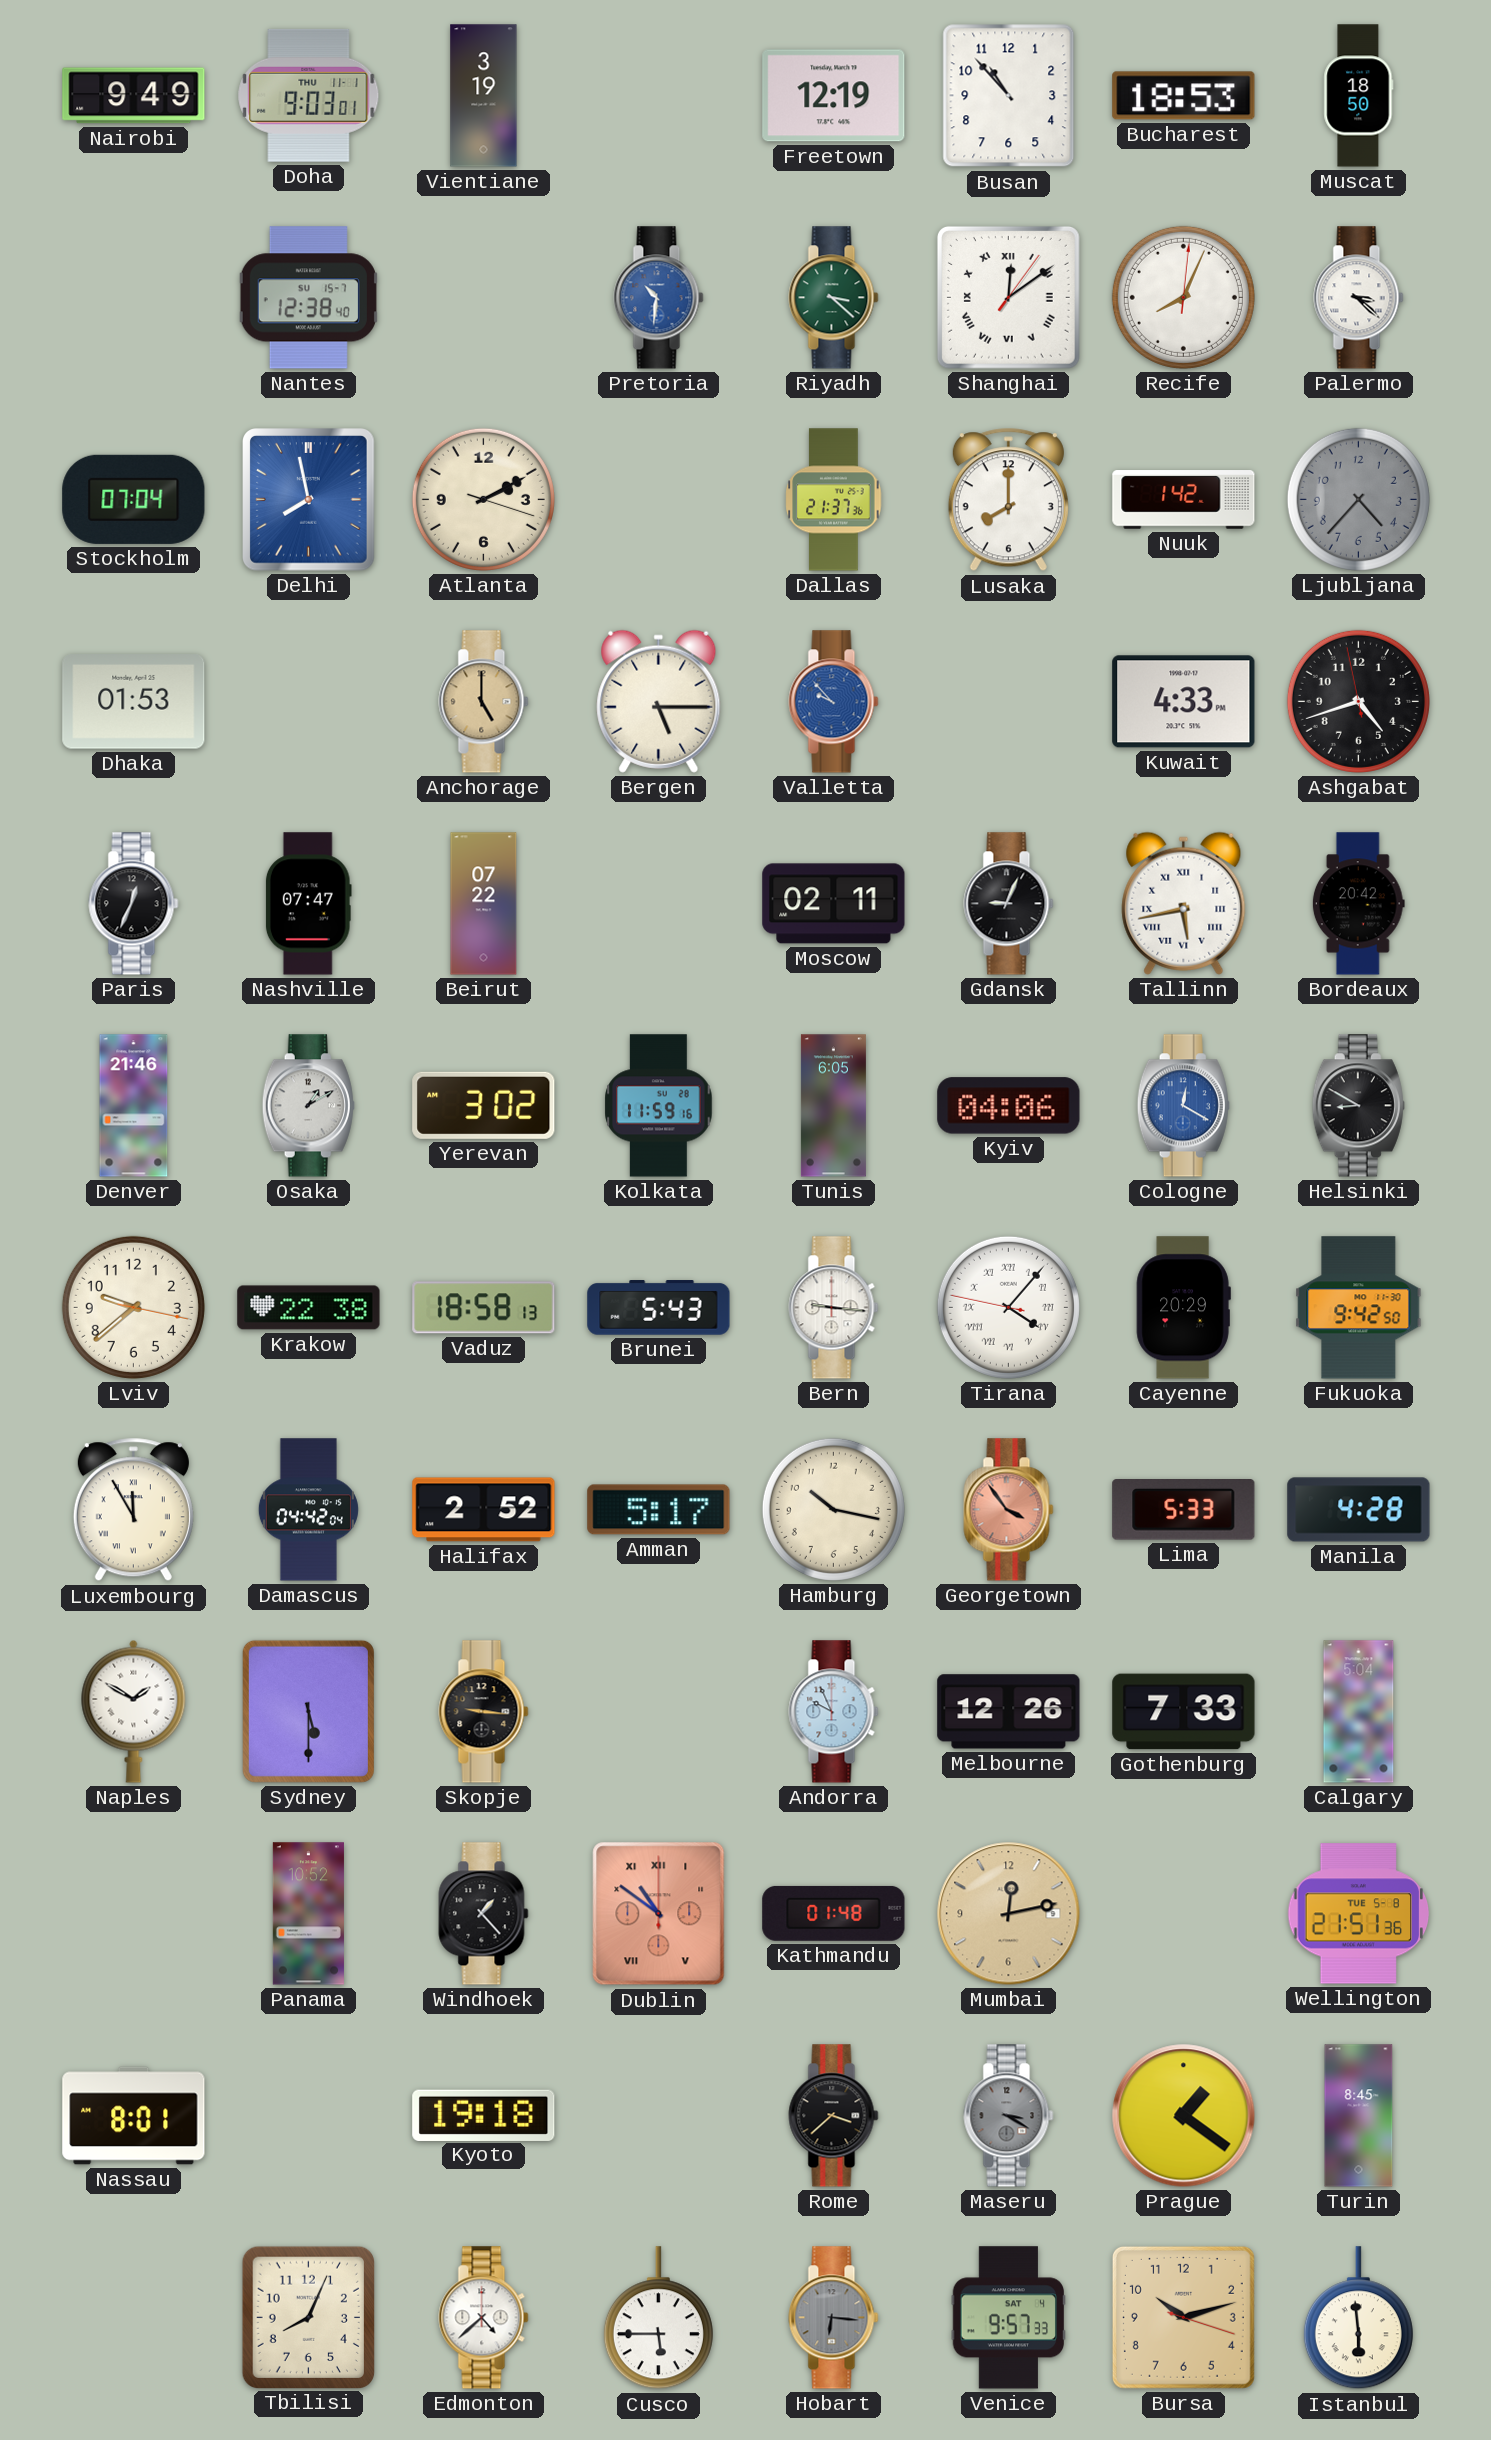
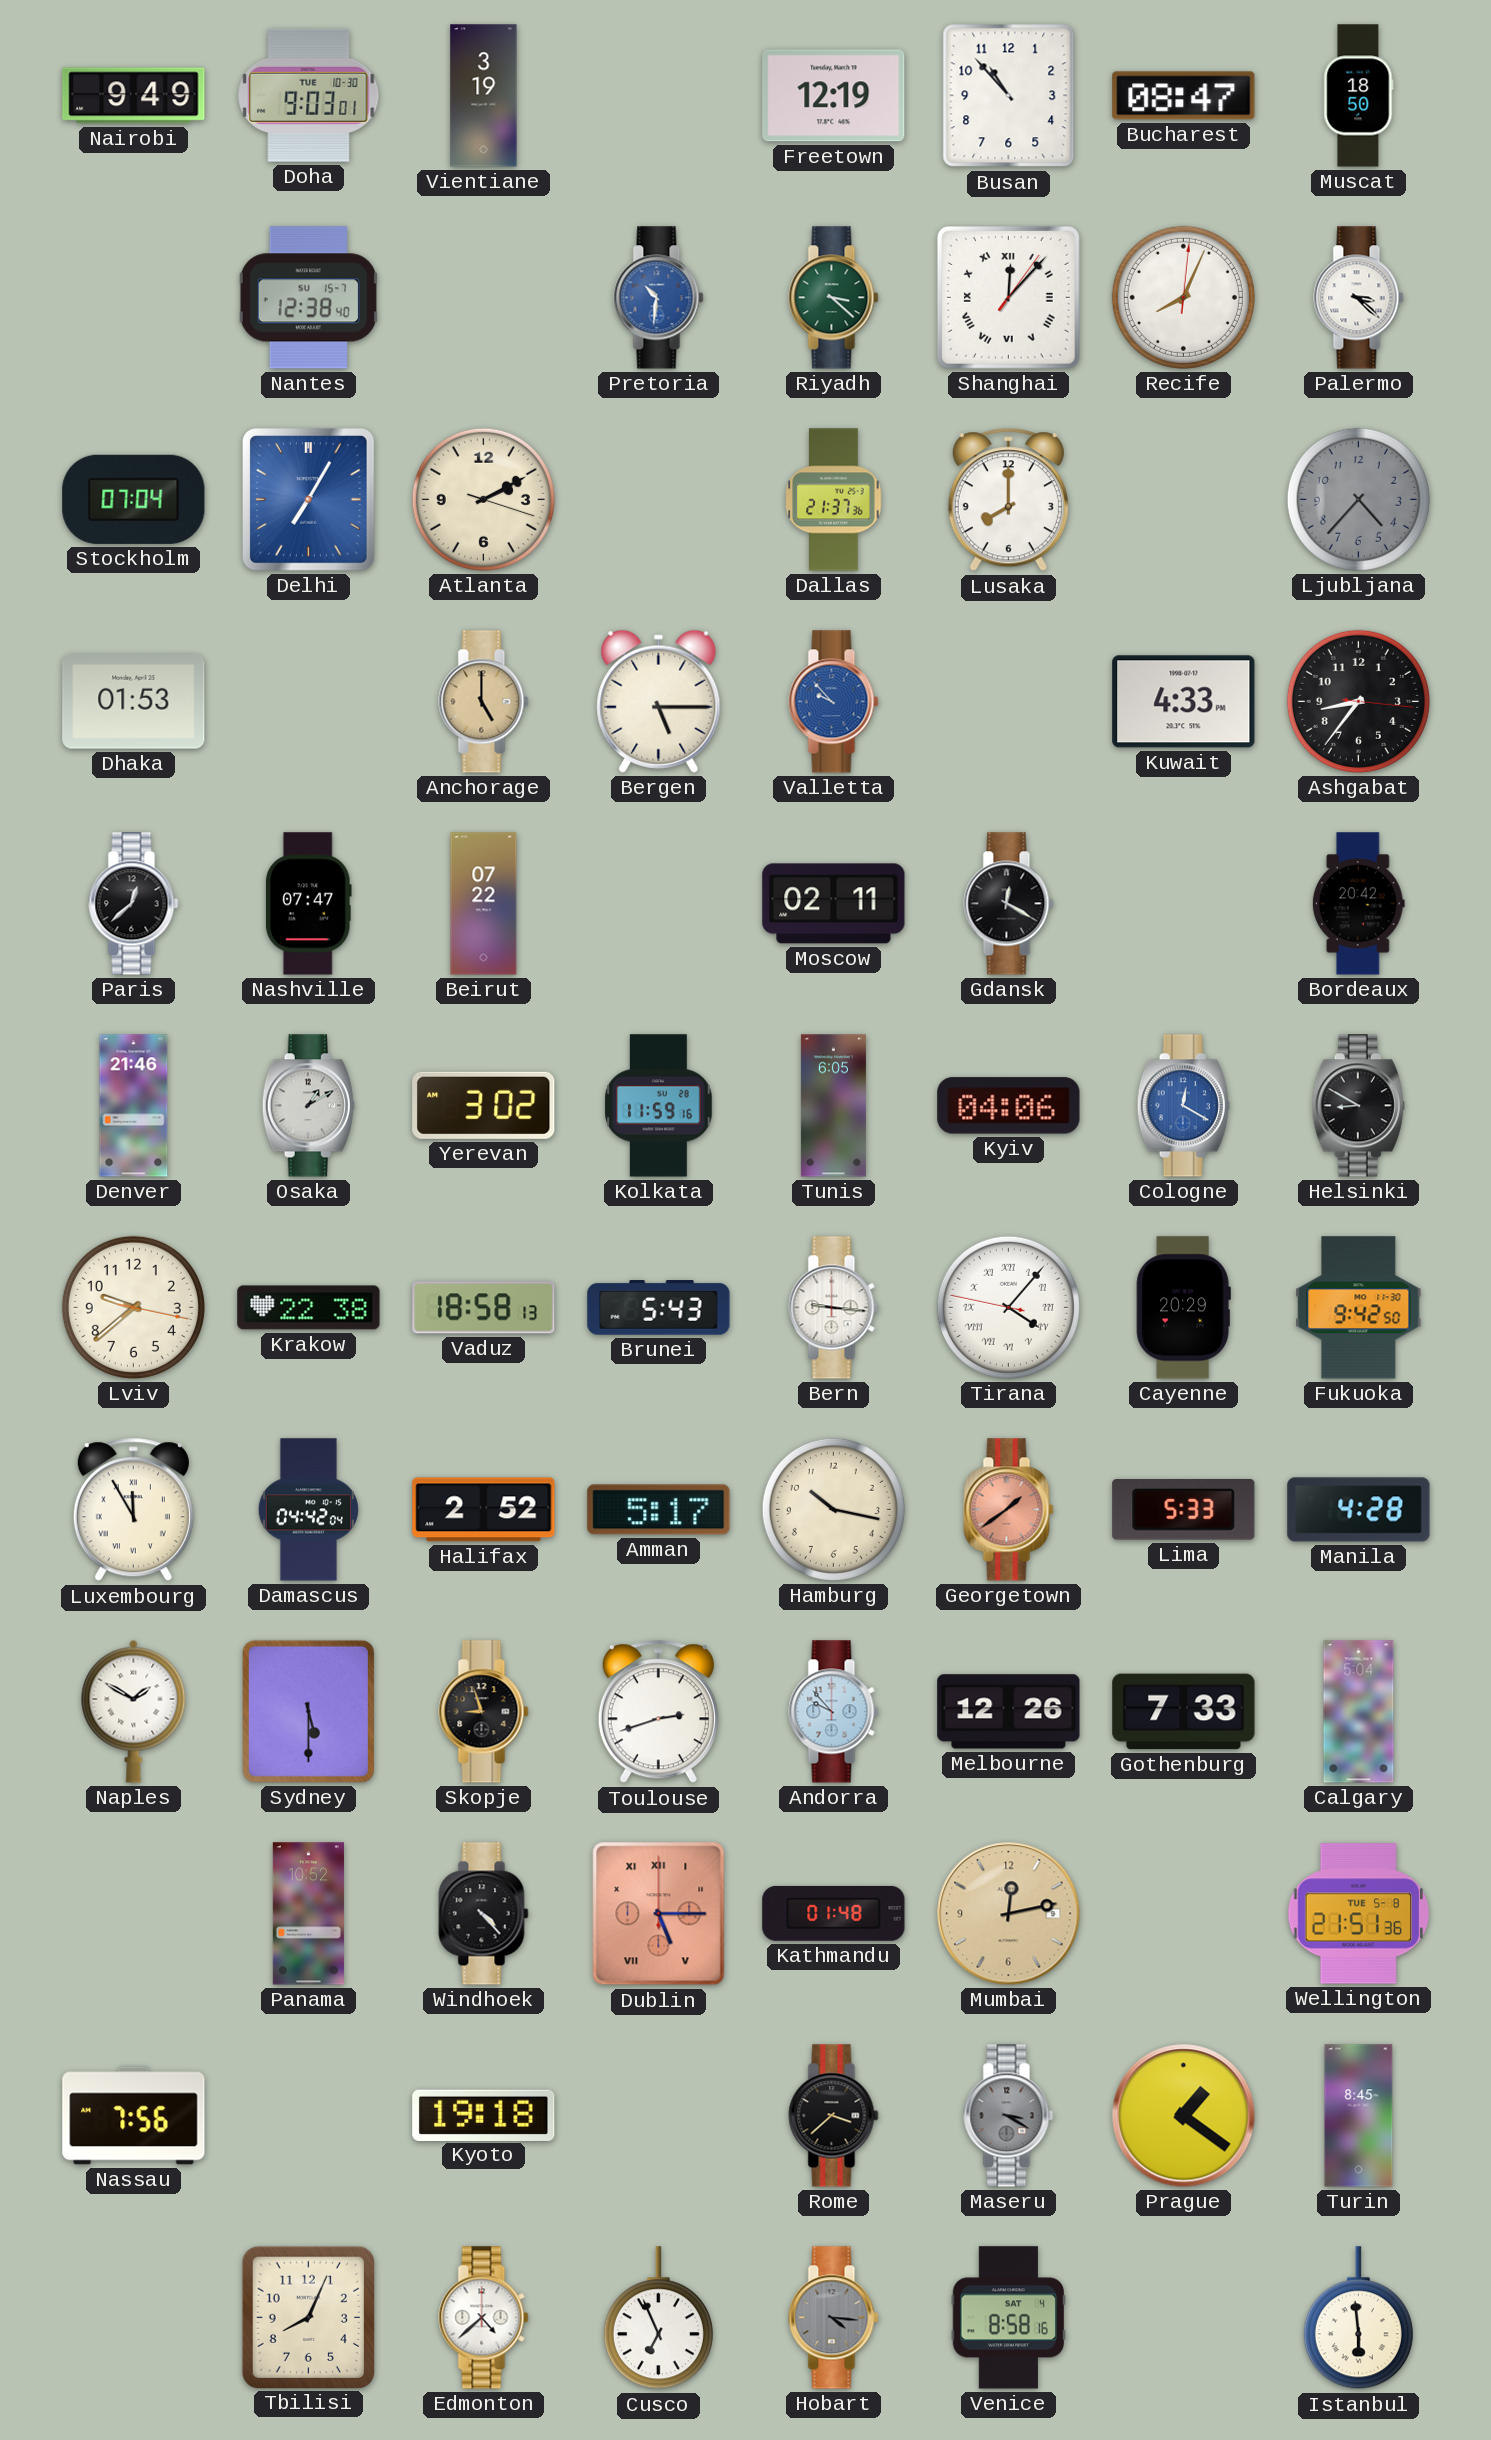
Doha date: THU 11-1 -> TUE 10-30
Bucharest: 18:53 -> 08:47
Shanghai: 12:09 -> 12:07
Delhi: 7:58 -> 7:05
Nuuk: 1:42 -> none
Ashgabat: 4:41 -> 8:36
Paris: 12:34 -> 12:38
Gdansk: 9:04 -> 12:20
Tallinn: 5:43 -> none
Georgetown: 3:54 -> 1:39
Skopje: 9:16 -> 8:57
Toulouse: none -> 2:42
Andorra: 9:56 -> 9:53
Windhoek: 1:23 -> 4:23
Dublin: 10:51 -> 5:15
Nassau: 8:01 -> 7:56
Cusco: 5:45 -> 6:56
Hobart: 6:16 -> 4:16
Venice: 9:57 -> 8:58
Bursa: 10:12 -> none
